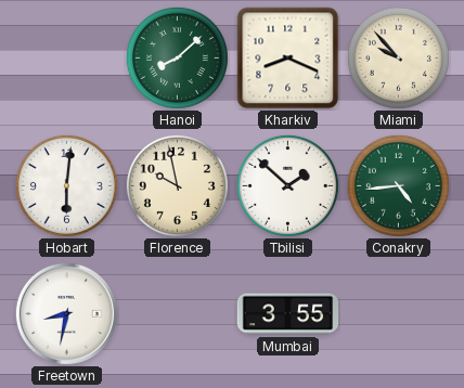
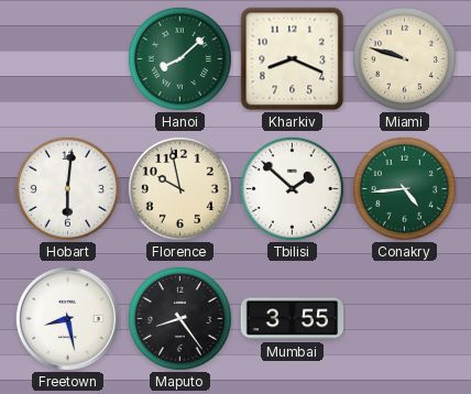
Miami: 9:53 -> 9:48
Freetown: 8:32 -> 8:28
Maputo: none -> 8:24
